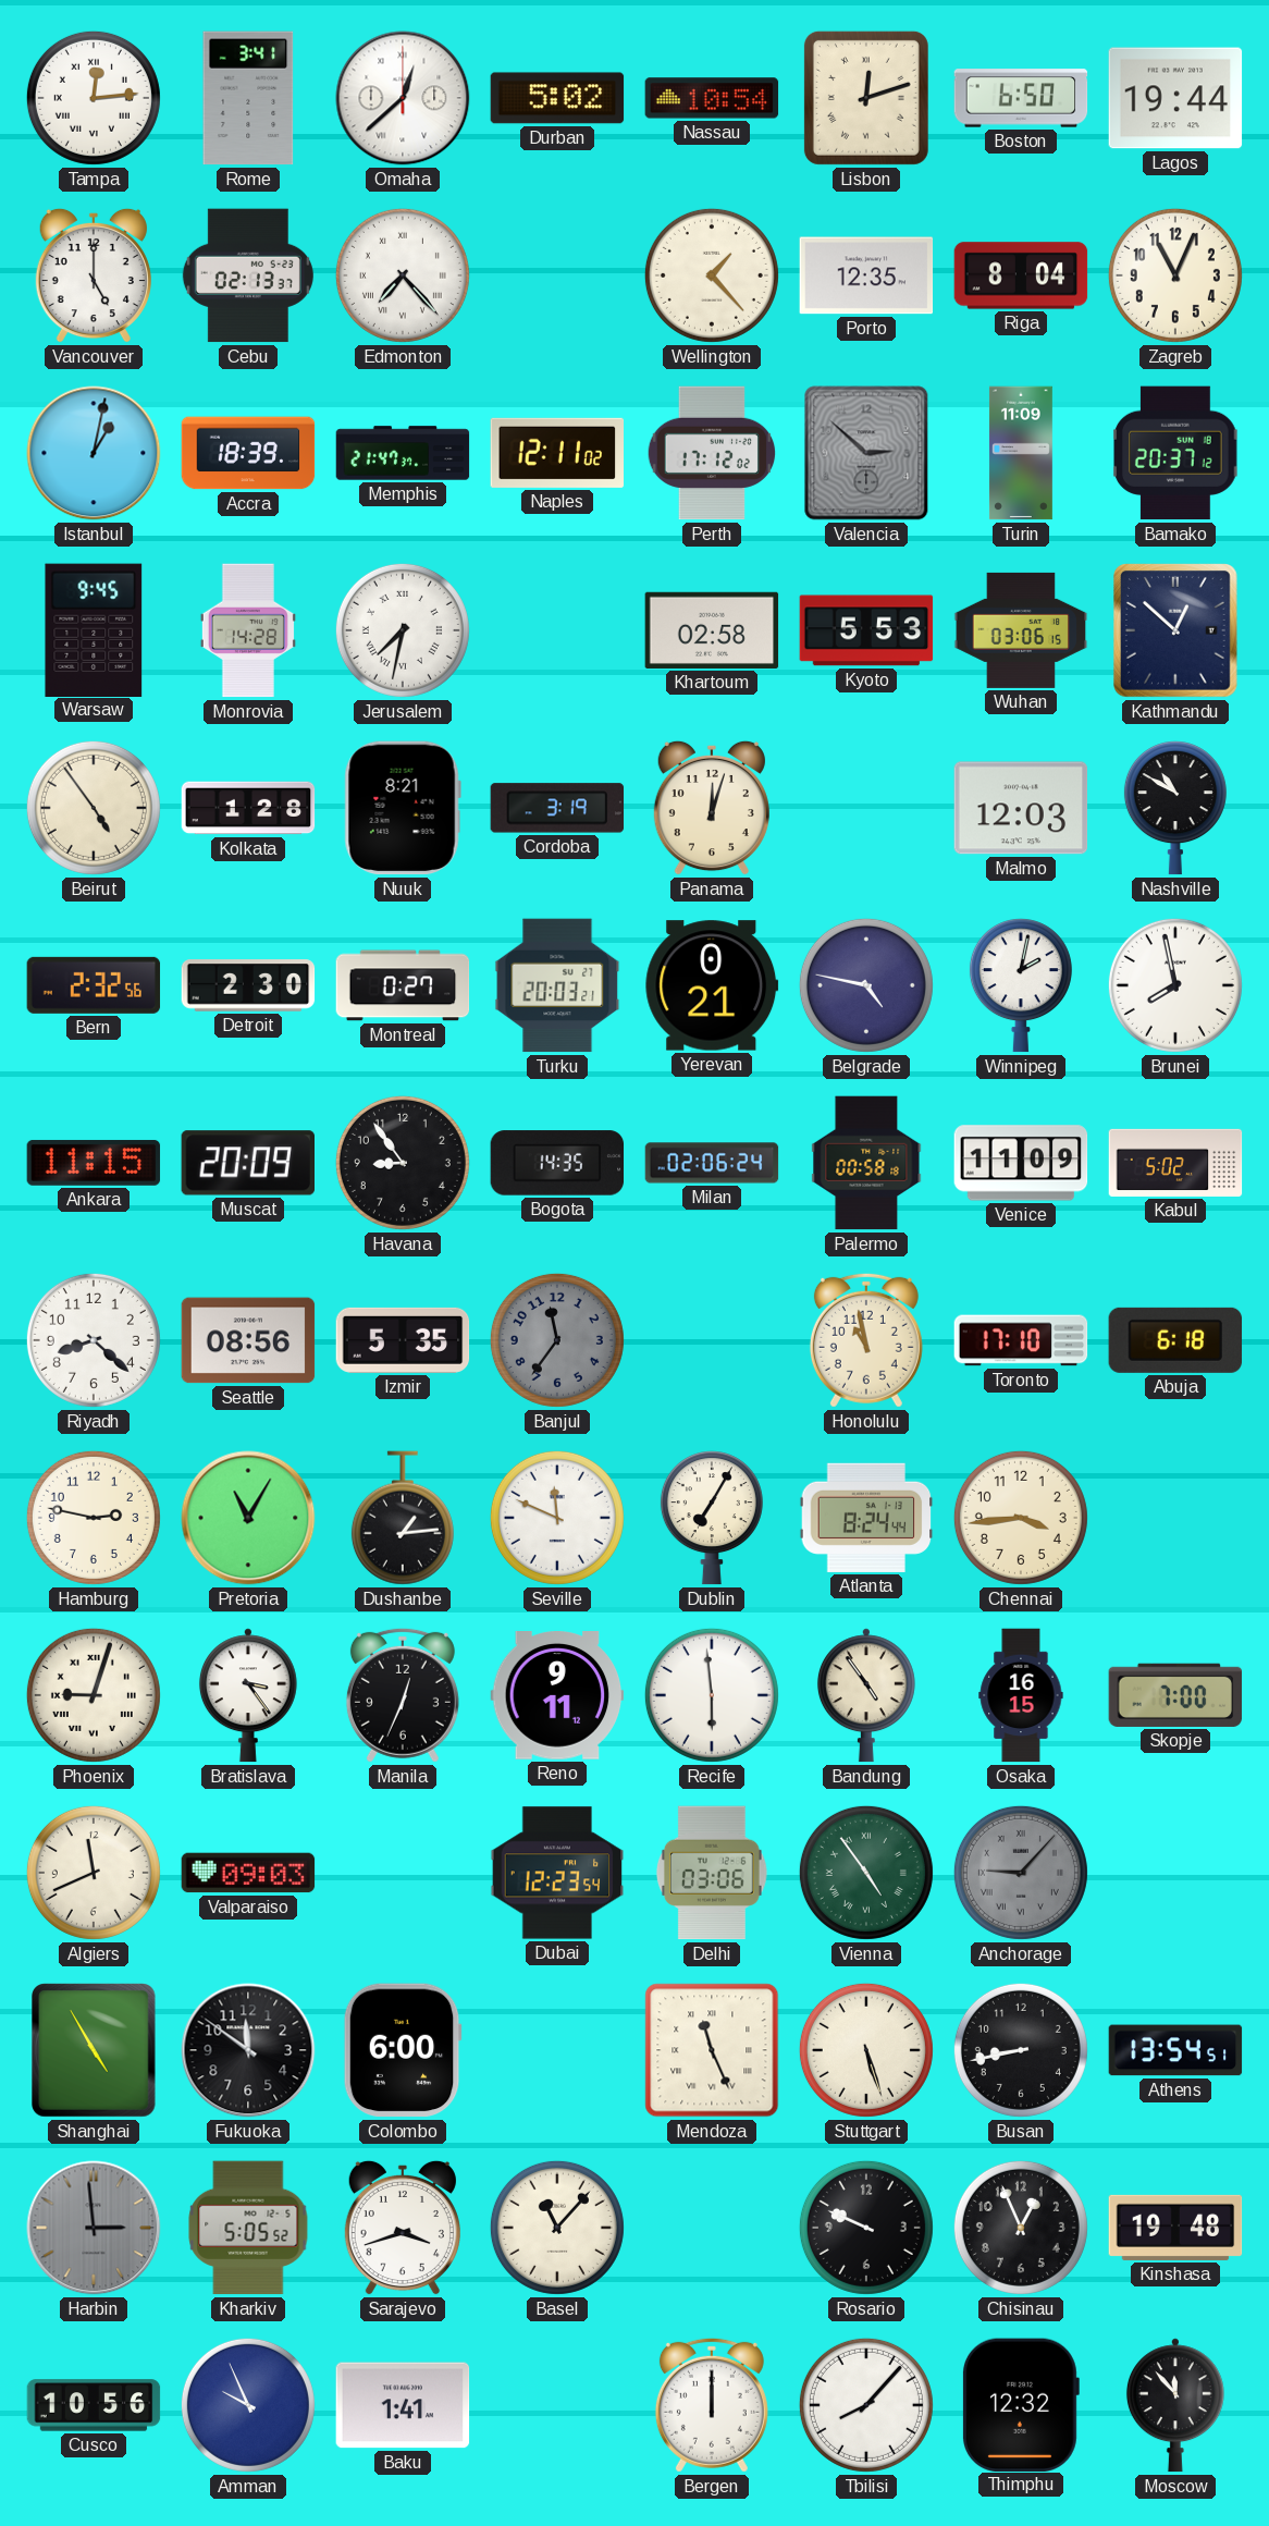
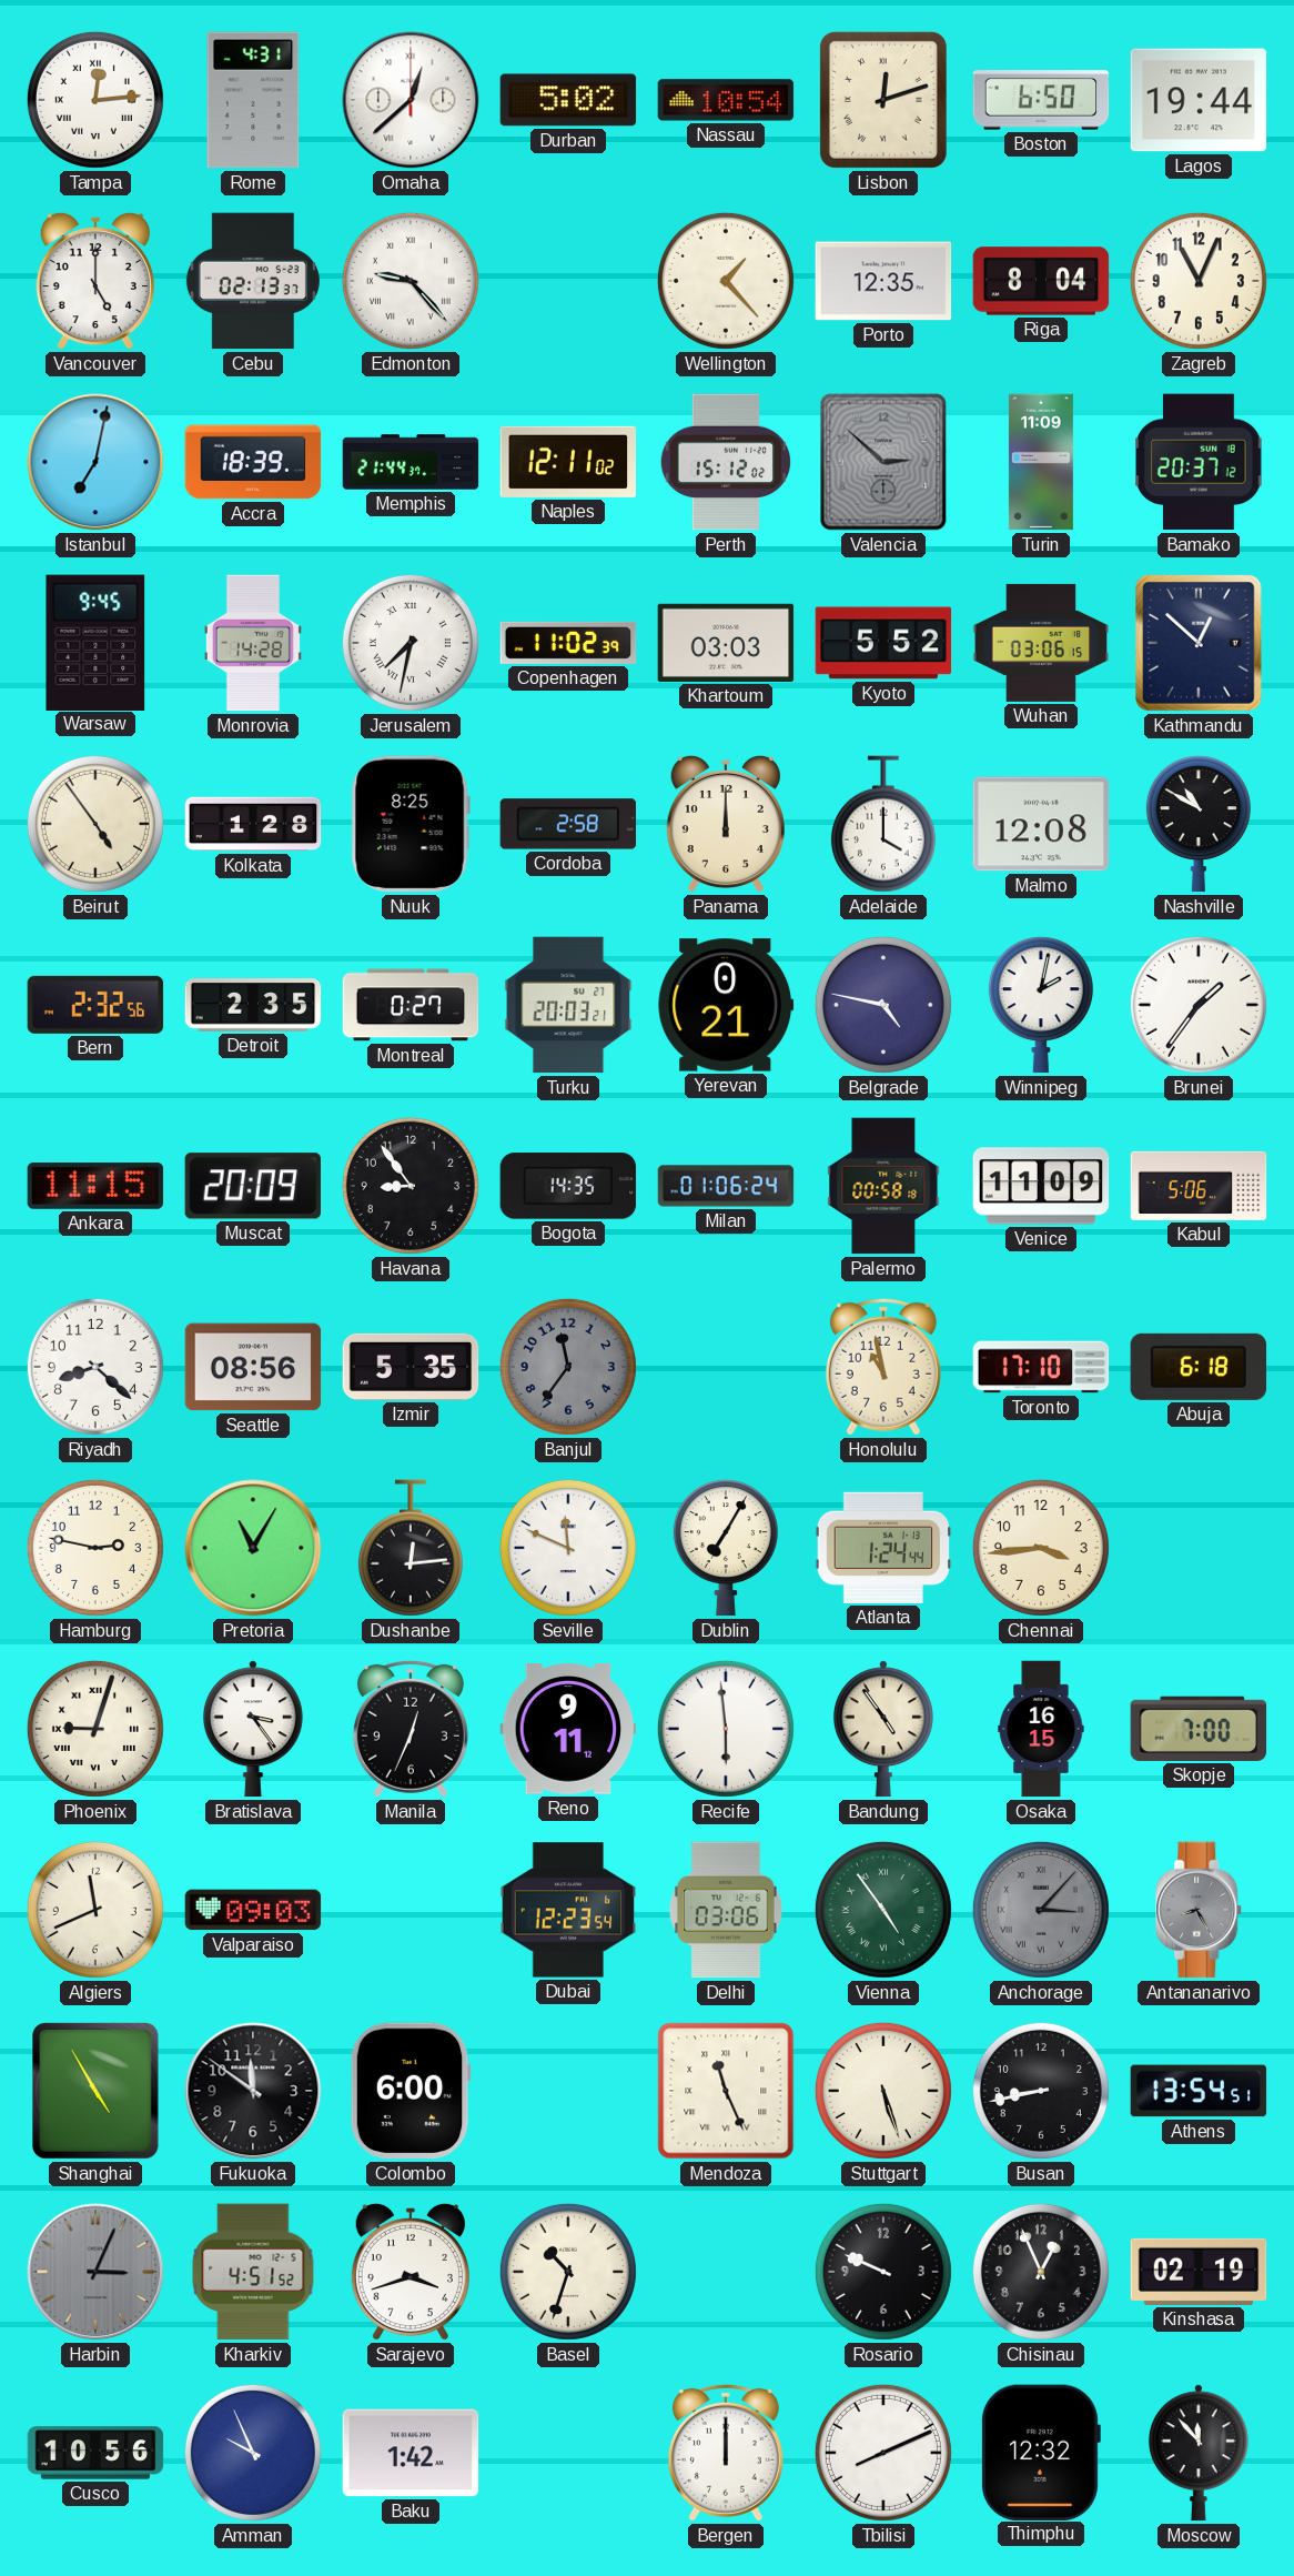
Rome: 3:41 -> 4:31
Edmonton: 7:23 -> 9:23
Istanbul: 1:02 -> 7:02
Memphis: 21:47 -> 21:44
Perth: 17:12 -> 15:12
Copenhagen: none -> 11:02
Khartoum: 02:58 -> 03:03
Kyoto: 5:53 -> 5:52
Nuuk: 8:21 -> 8:25
Cordoba: 3:19 -> 2:58
Panama: 12:03 -> 12:00
Adelaide: none -> 4:00
Malmo: 12:03 -> 12:08
Detroit: 2:30 -> 2:35
Brunei: 7:58 -> 1:36
Milan: 02:06 -> 01:06
Kabul: 5:02 -> 5:06
Dushanbe: 1:14 -> 12:14
Atlanta: 8:24 -> 1:24
Anchorage: 9:07 -> 3:07
Antananarivo: none -> 8:25
Harbin: 2:59 -> 3:04
Kharkiv: 5:05 -> 4:51
Basel: 11:07 -> 10:33
Kinshasa: 19:48 -> 02:19
Baku: 1:41 -> 1:42
Tbilisi: 8:07 -> 8:11
